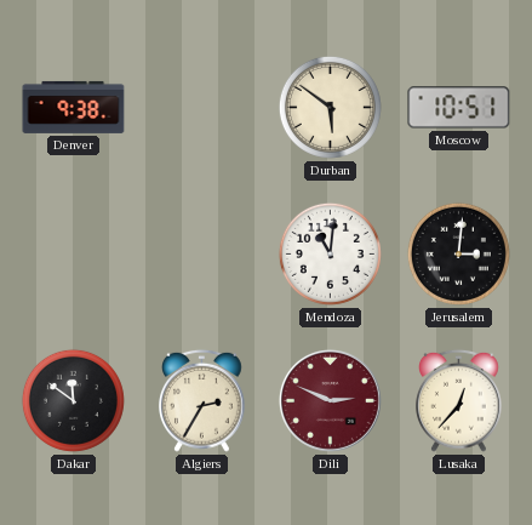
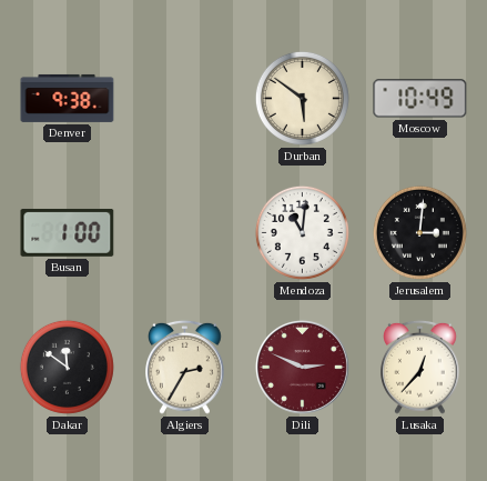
Moscow: 10:51 -> 10:49
Busan: none -> 1:00
